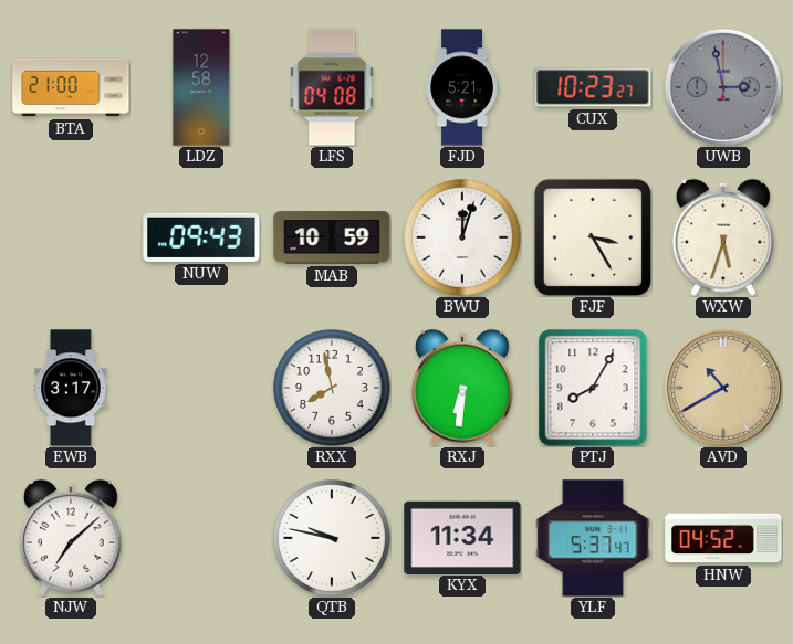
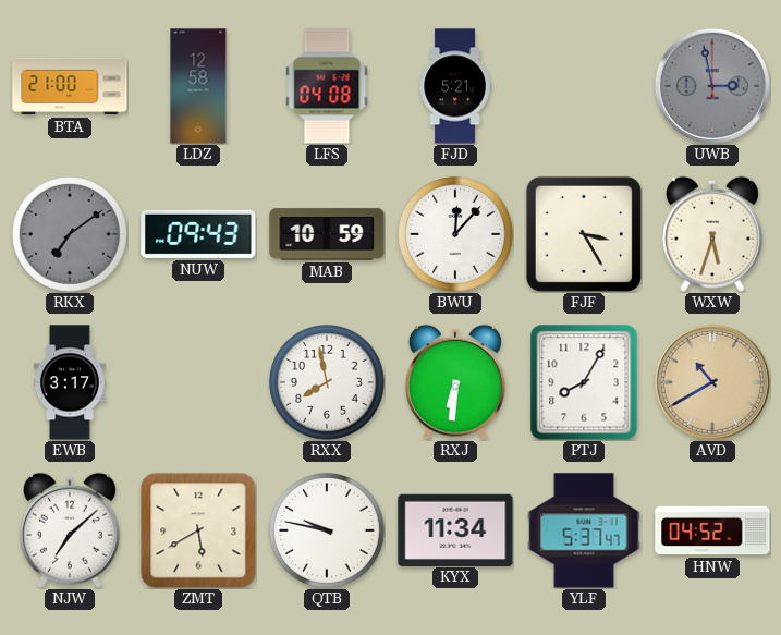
CUX: 10:23 -> none
RKX: none -> 7:09
BWU: 12:03 -> 12:07
ZMT: none -> 5:40
